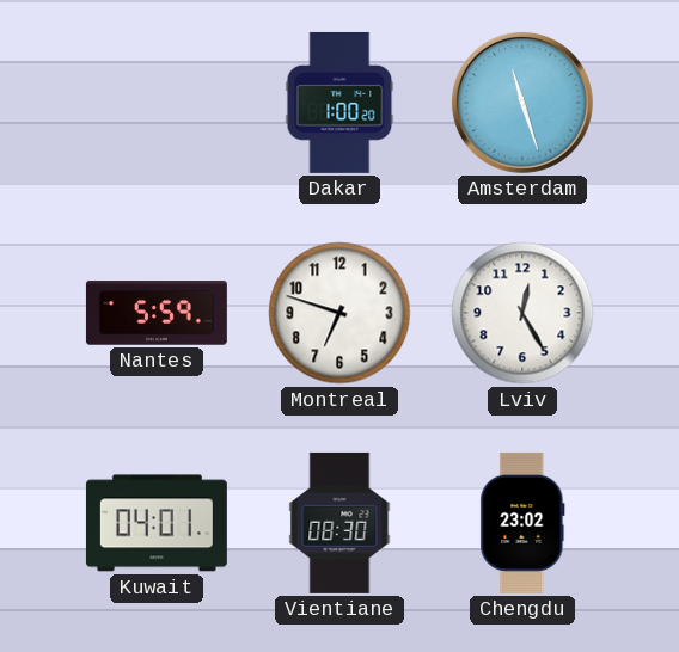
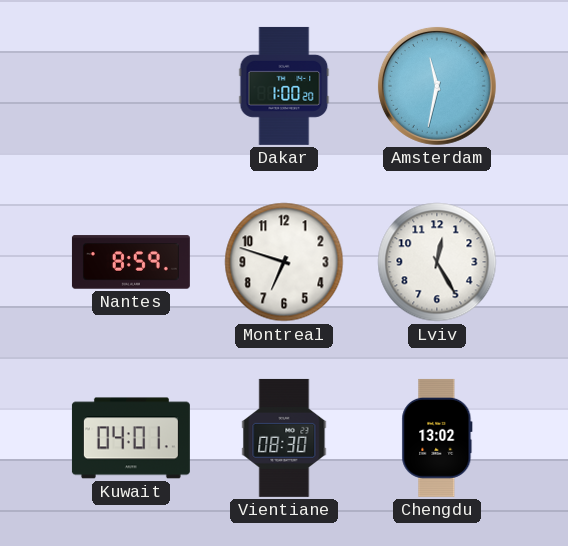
Amsterdam: 11:27 -> 11:32
Nantes: 5:59 -> 8:59
Chengdu: 23:02 -> 13:02
